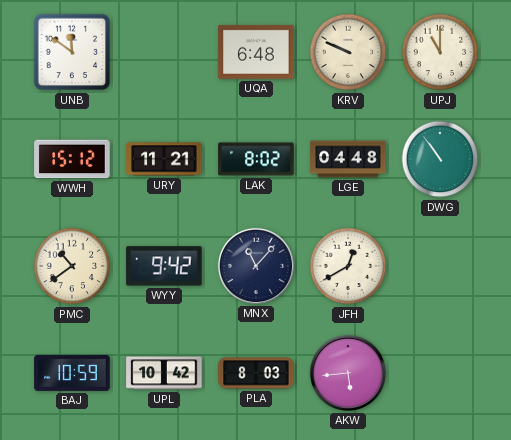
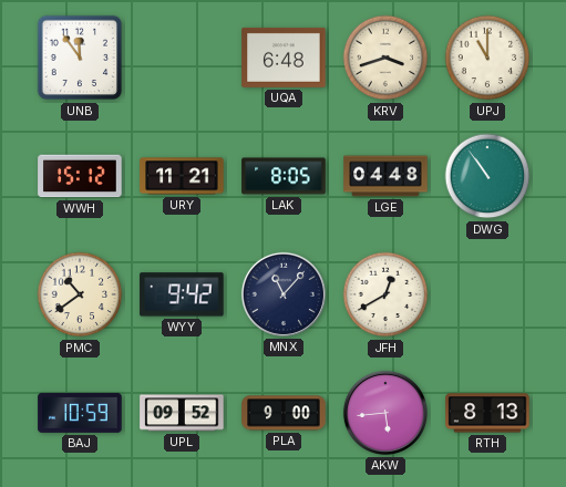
UNB: 11:51 -> 11:54
KRV: 9:49 -> 3:42
LAK: 8:02 -> 8:05
UPL: 10:42 -> 09:52
PLA: 8:03 -> 9:00
RTH: none -> 8:13
